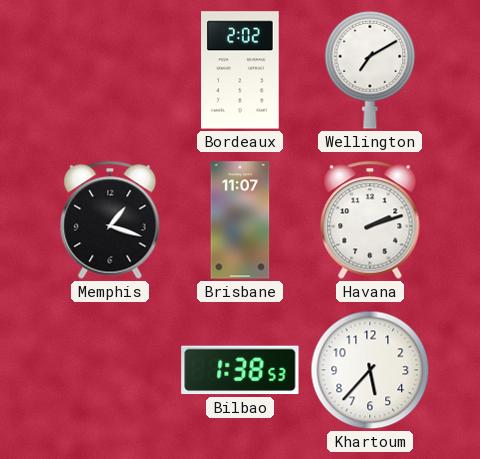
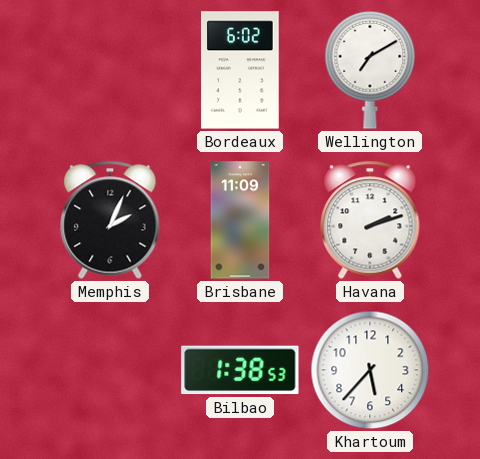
Bordeaux: 2:02 -> 6:02
Memphis: 1:18 -> 2:04
Brisbane: 11:07 -> 11:09
